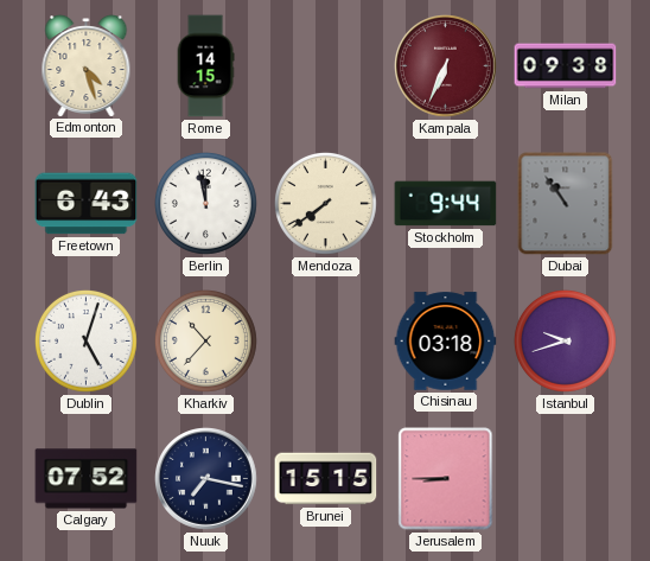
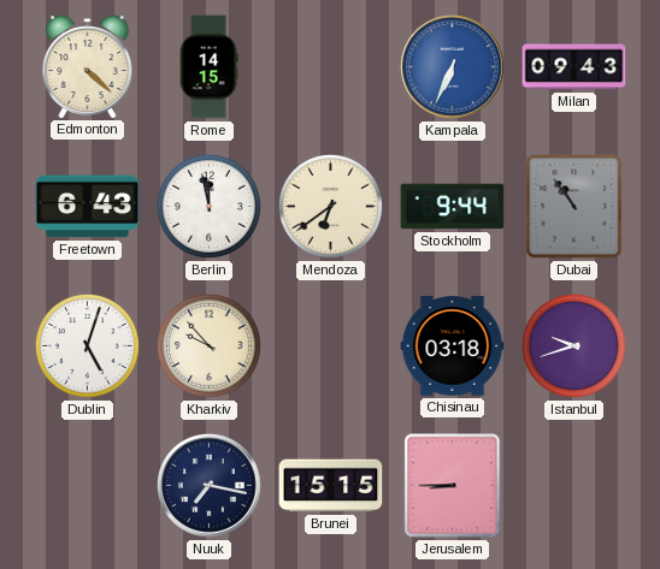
Edmonton: 4:27 -> 4:22
Kampala dial: burgundy -> blue
Milan: 09:38 -> 09:43
Mendoza: 7:39 -> 6:39
Kharkiv: 10:37 -> 9:53
Calgary: 07:52 -> none
